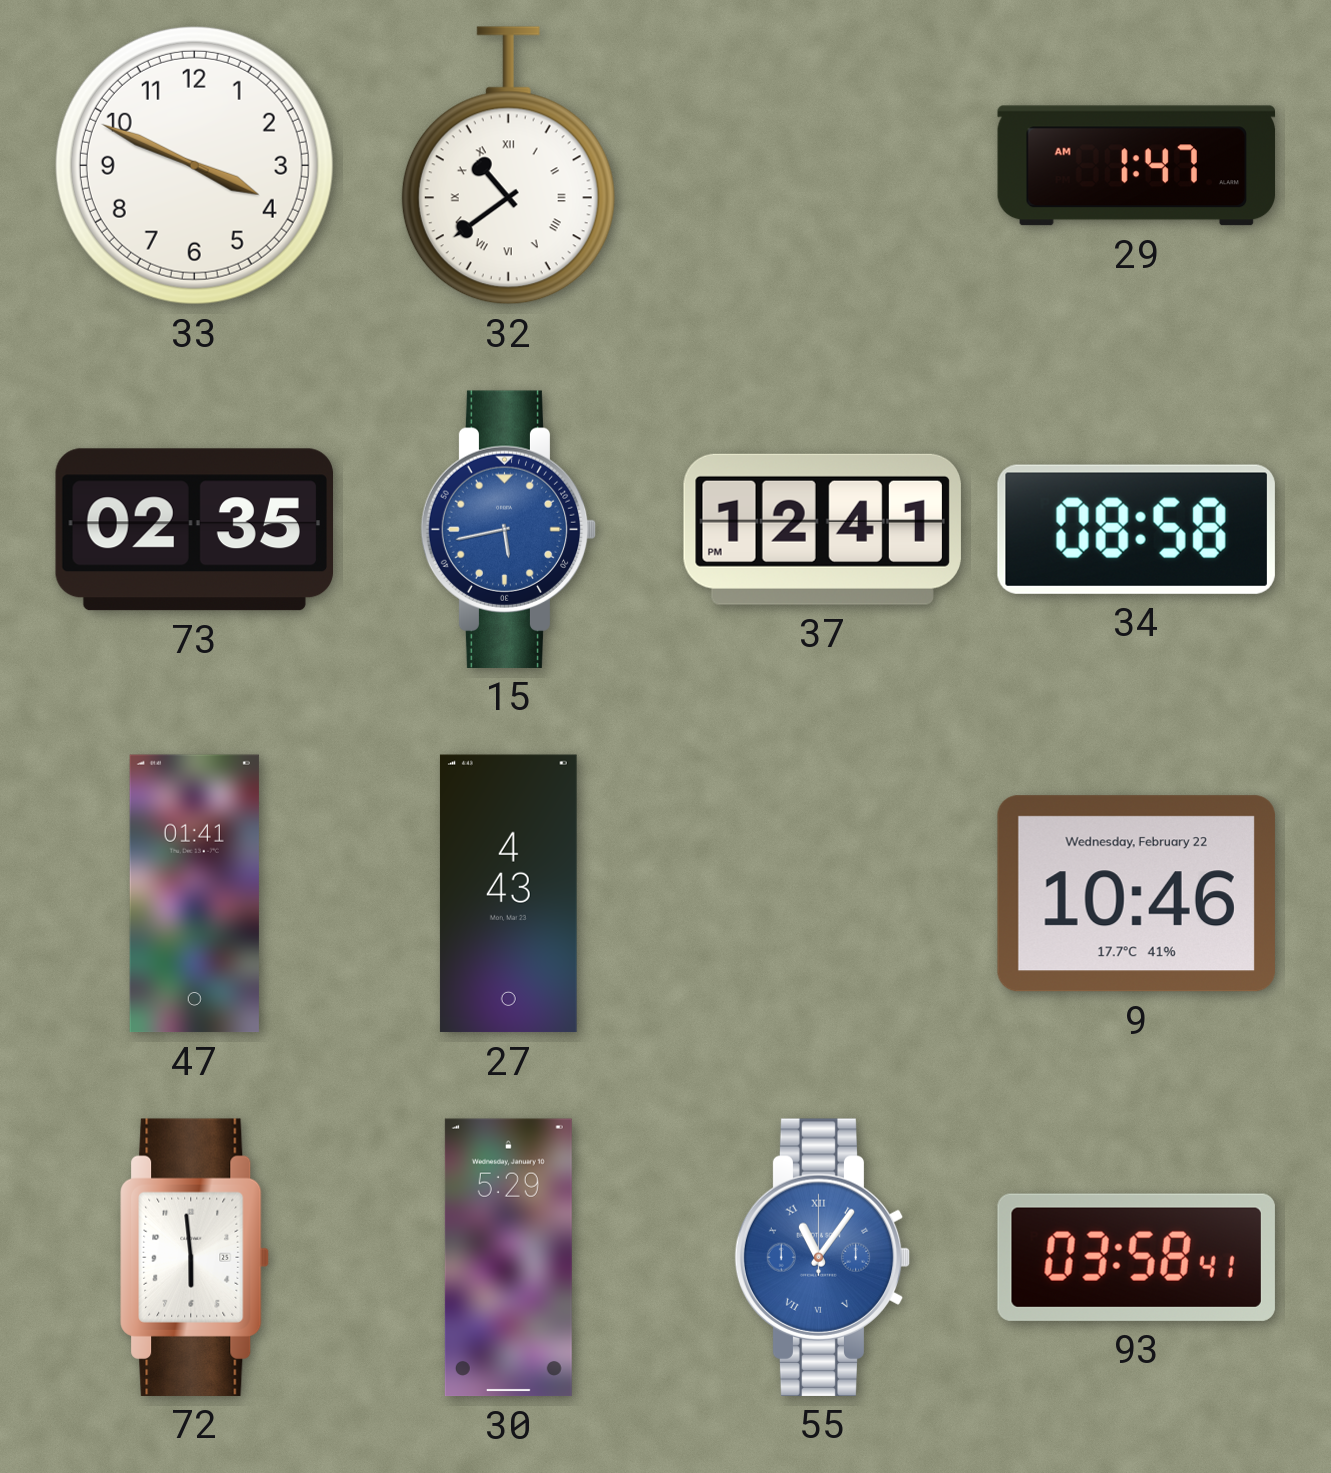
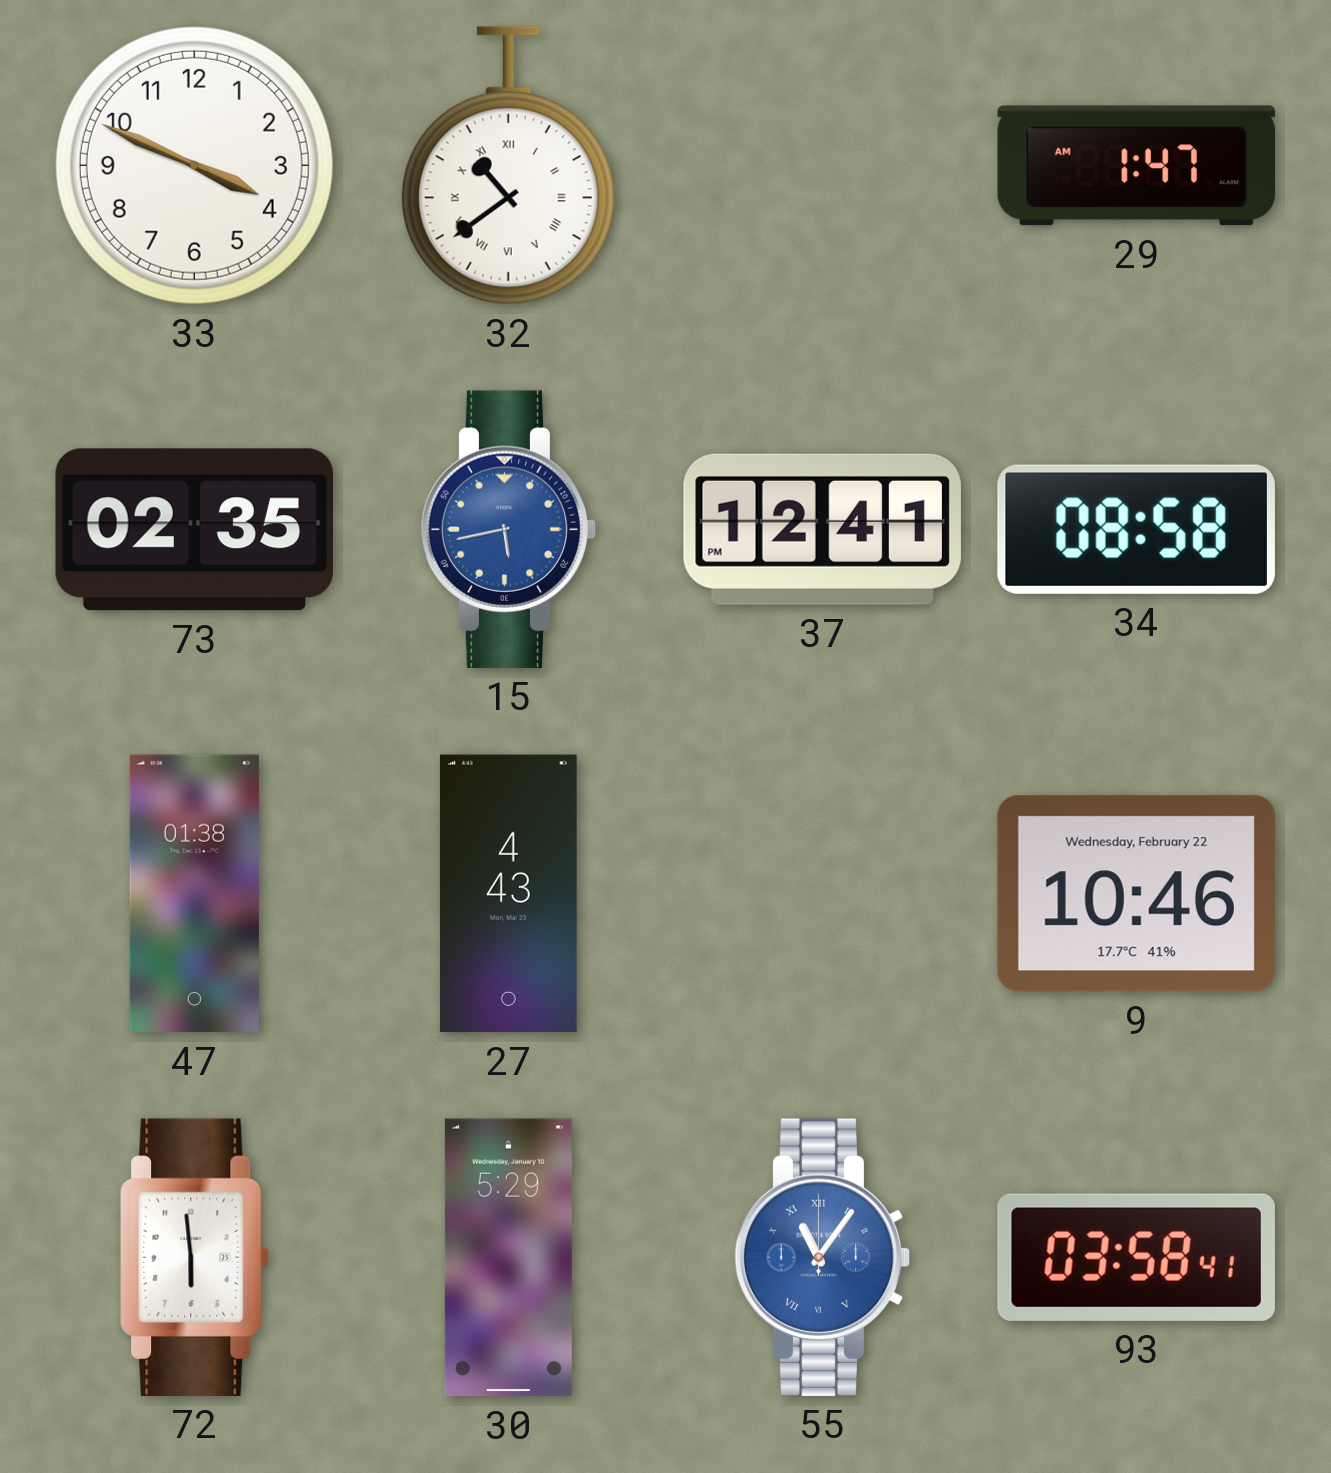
47: 01:41 -> 01:38
